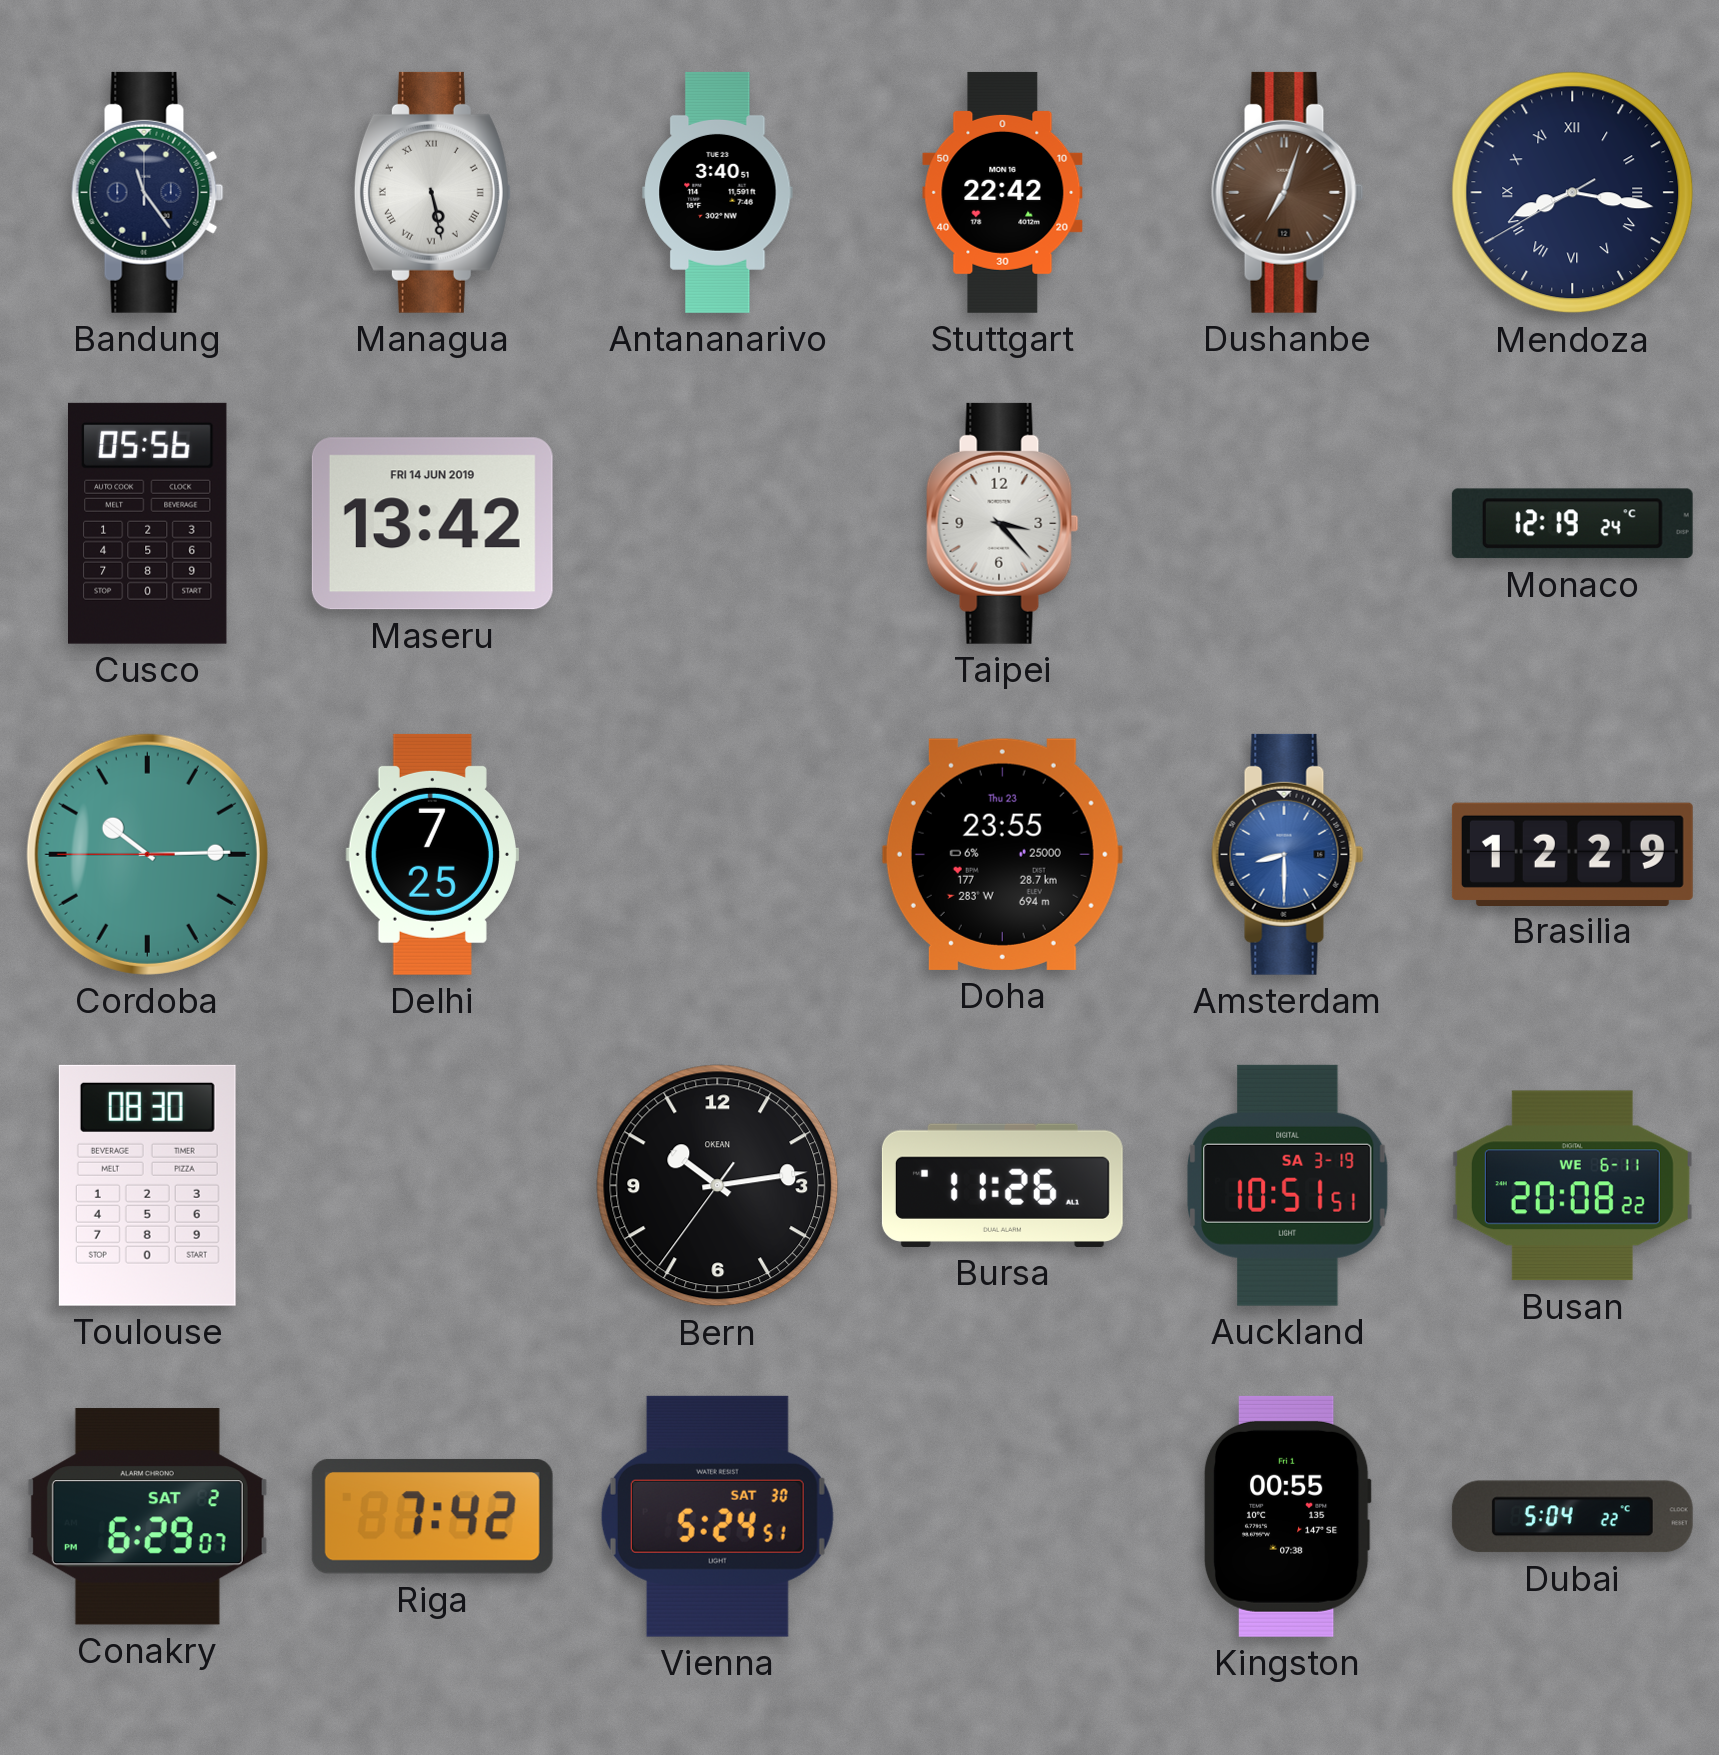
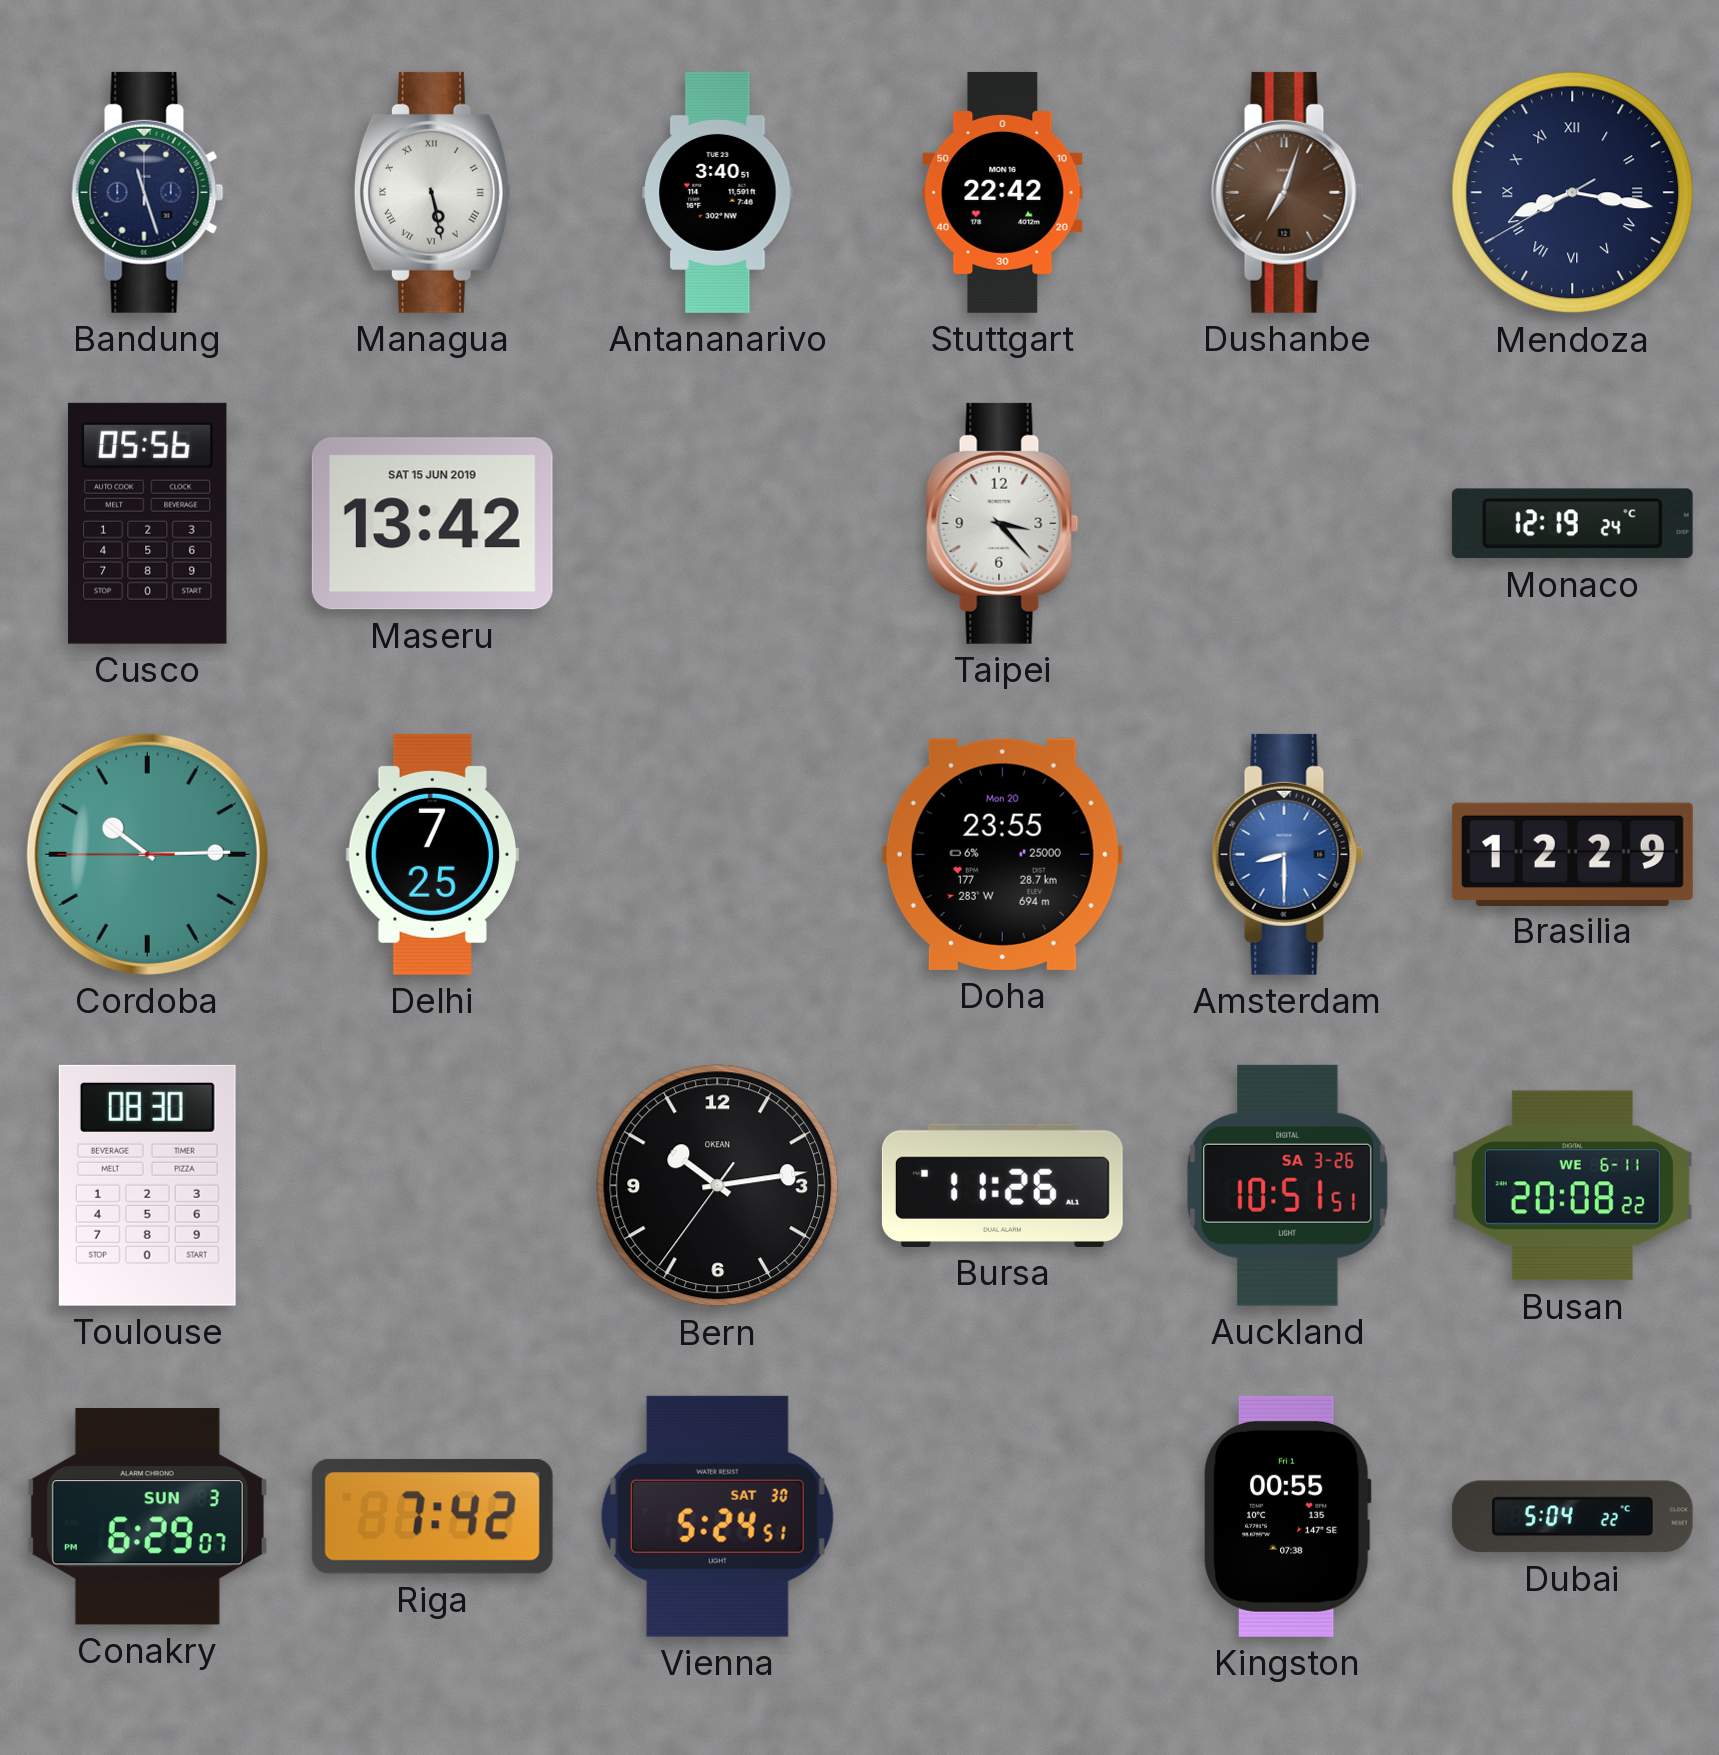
Bandung: 11:24 -> 11:27
Maseru date: FRI 14 JUN 2019 -> SAT 15 JUN 2019
Doha date: Thu 23 -> Mon 20
Auckland date: SA 3-19 -> SA 3-26
Conakry date: SAT 2 -> SUN 3
